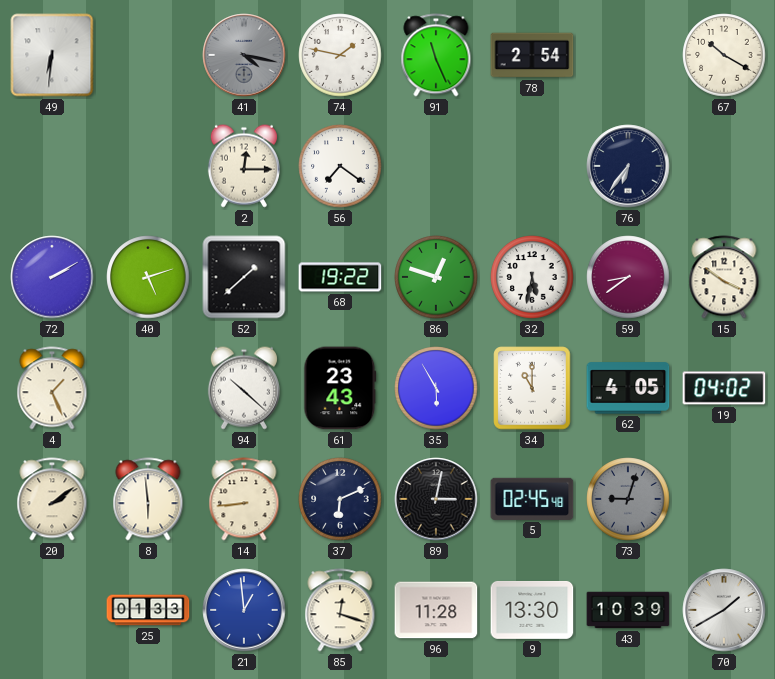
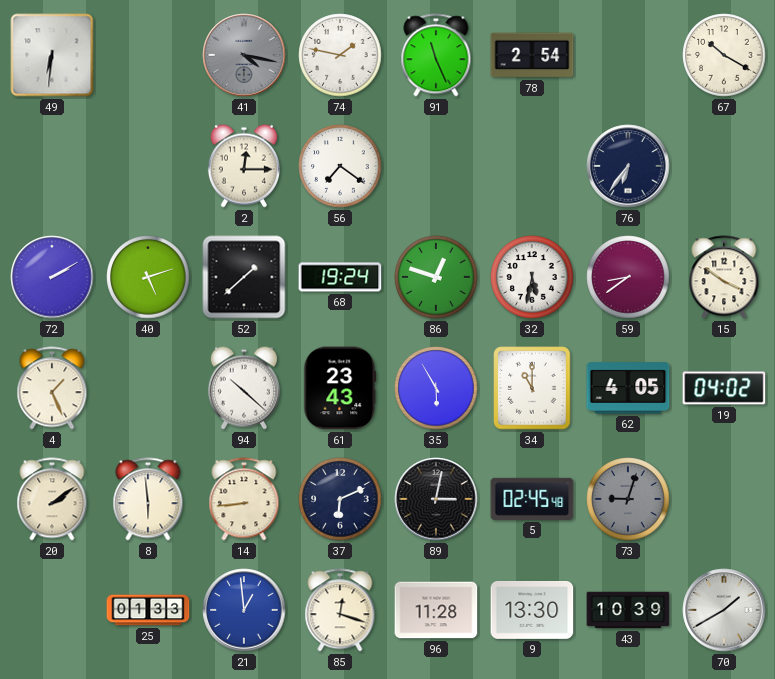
68: 19:22 -> 19:24
